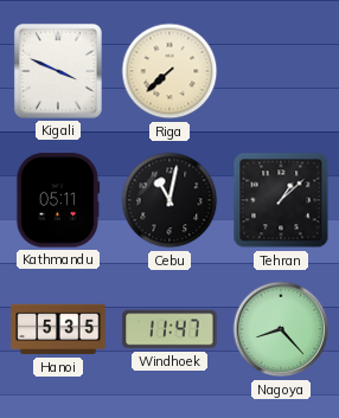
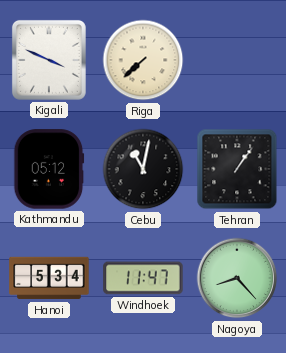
Kathmandu: 05:11 -> 05:12
Tehran: 1:08 -> 1:06
Hanoi: 5:35 -> 5:34
